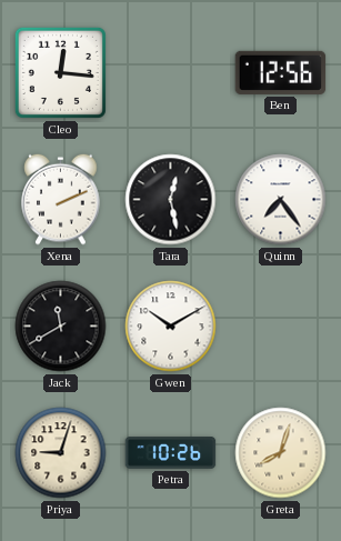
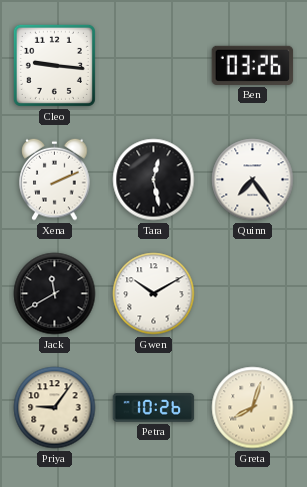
Cleo: 12:16 -> 9:16
Ben: 12:56 -> 03:26
Priya: 9:03 -> 9:06
